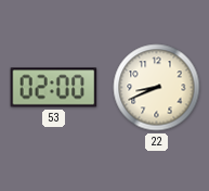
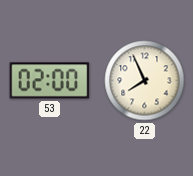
22: 8:41 -> 7:56
